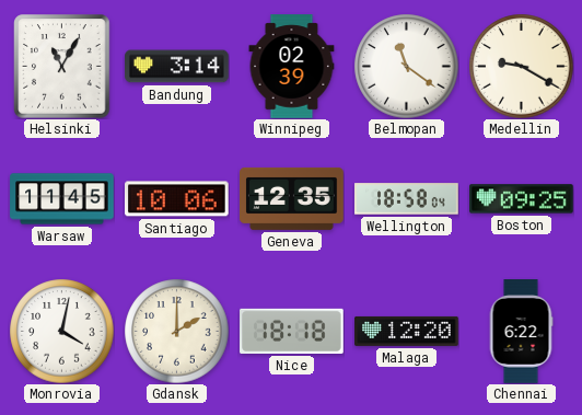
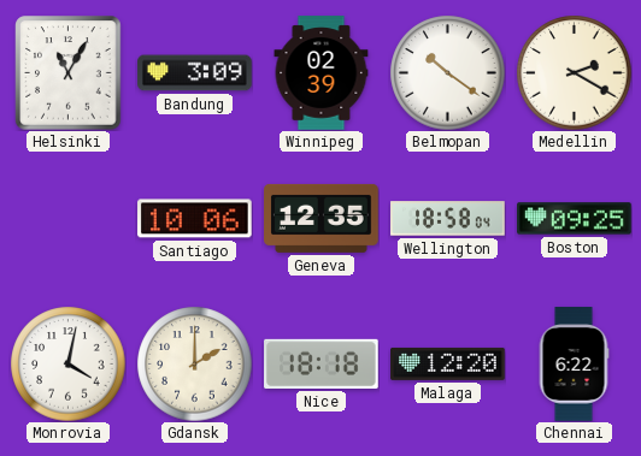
Bandung: 3:14 -> 3:09
Belmopan: 11:21 -> 10:21
Medellin: 9:20 -> 2:20
Warsaw: 11:45 -> none
